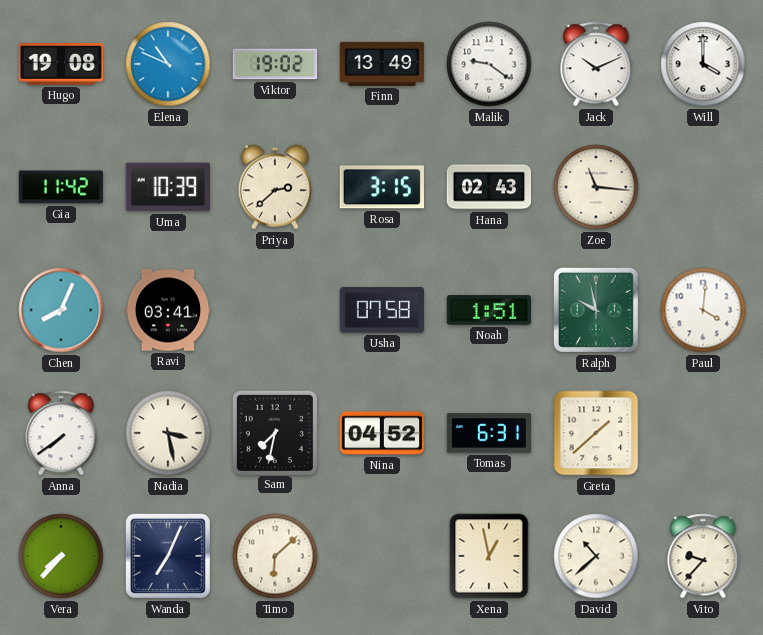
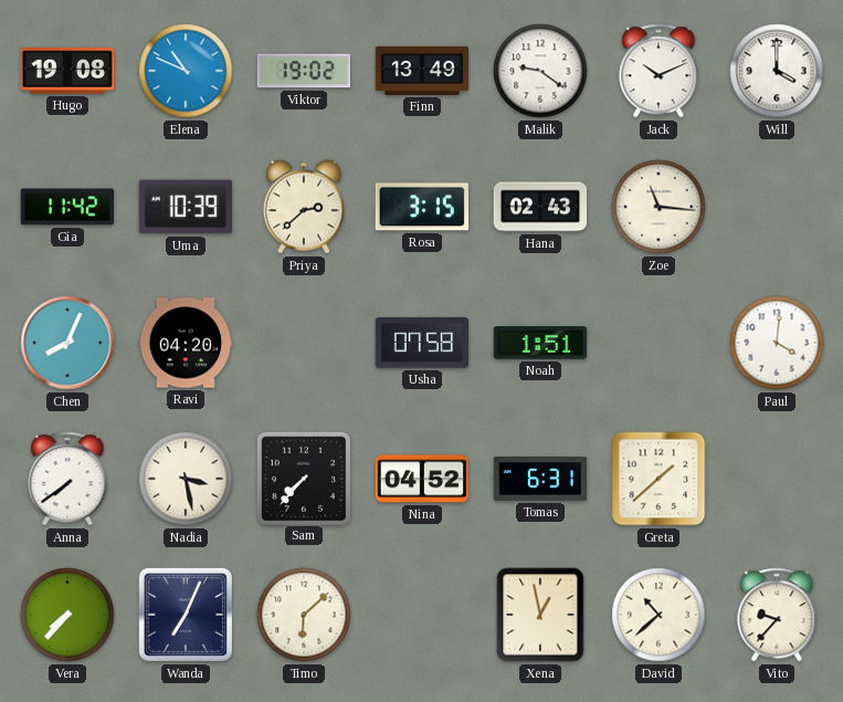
Ravi: 03:41 -> 04:20
Ralph: 9:58 -> none
Sam: 7:32 -> 7:37
